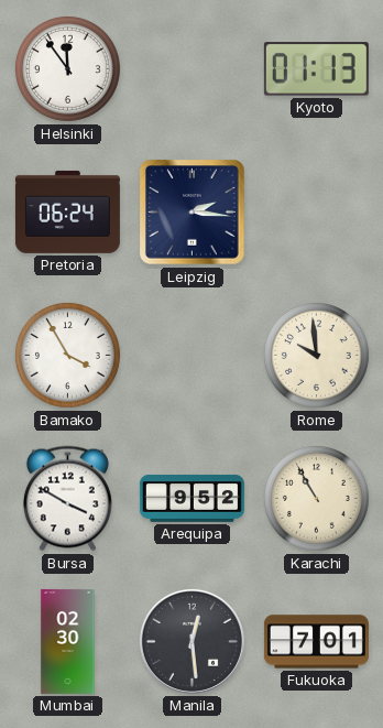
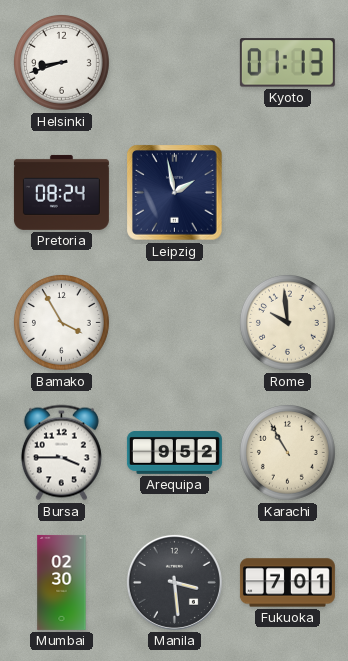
Helsinki: 11:54 -> 8:42
Pretoria: 06:24 -> 08:24
Leipzig: 2:16 -> 1:58
Bursa: 3:50 -> 3:45
Manila: 12:29 -> 3:29
